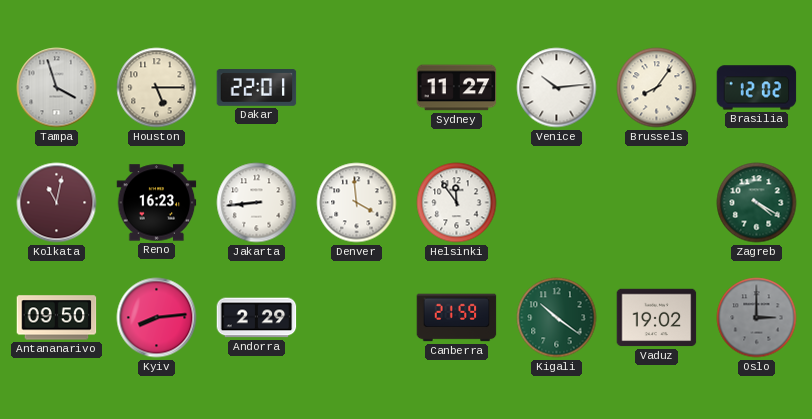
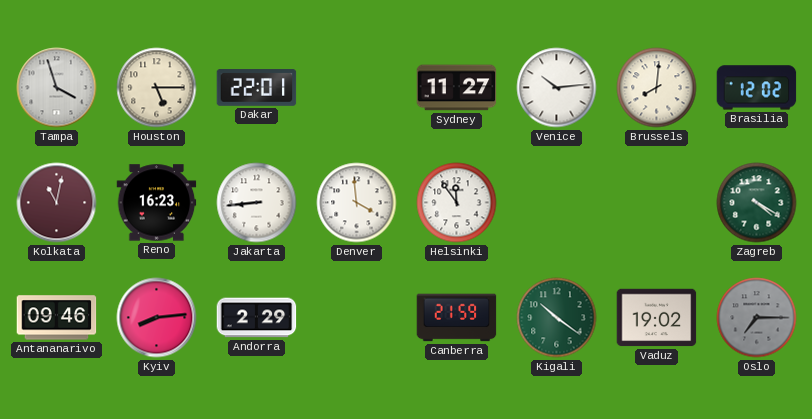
Brussels: 8:06 -> 8:01
Antananarivo: 09:50 -> 09:46
Oslo: 3:00 -> 7:15
